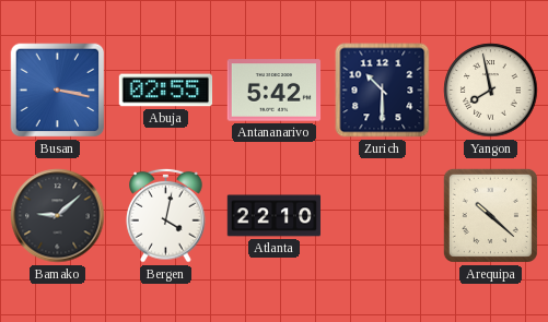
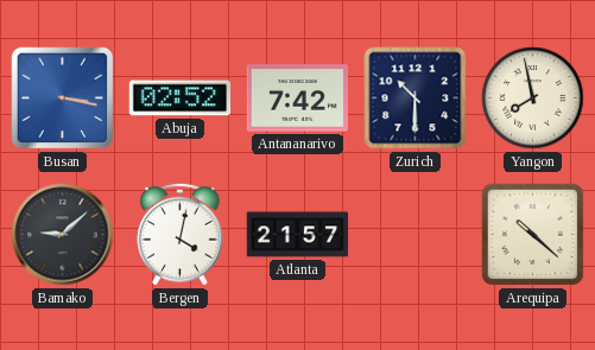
Abuja: 02:55 -> 02:52
Antananarivo: 5:42 -> 7:42
Atlanta: 22:10 -> 21:57
